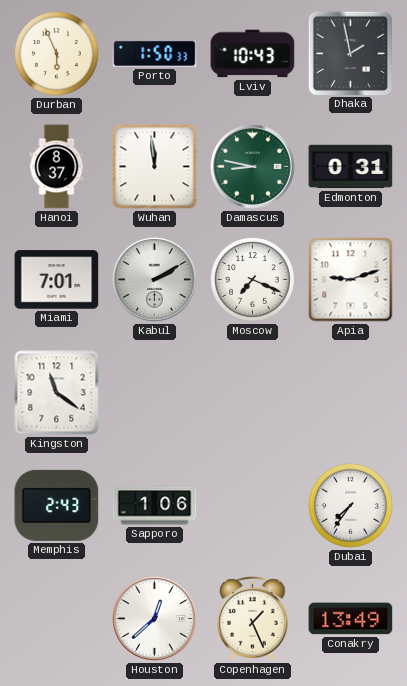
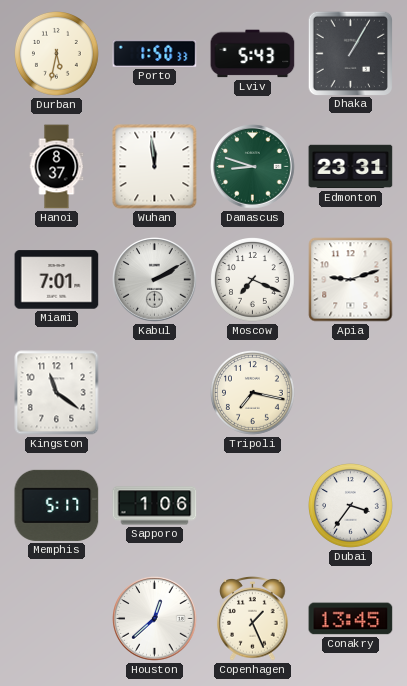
Durban: 5:56 -> 5:32
Lviv: 10:43 -> 5:43
Dhaka: 1:58 -> 1:05
Damascus: 8:47 -> 8:48
Edmonton: 0:31 -> 23:31
Tripoli: none -> 7:17
Memphis: 2:43 -> 5:17
Dubai: 7:36 -> 3:36
Conakry: 13:49 -> 13:45
